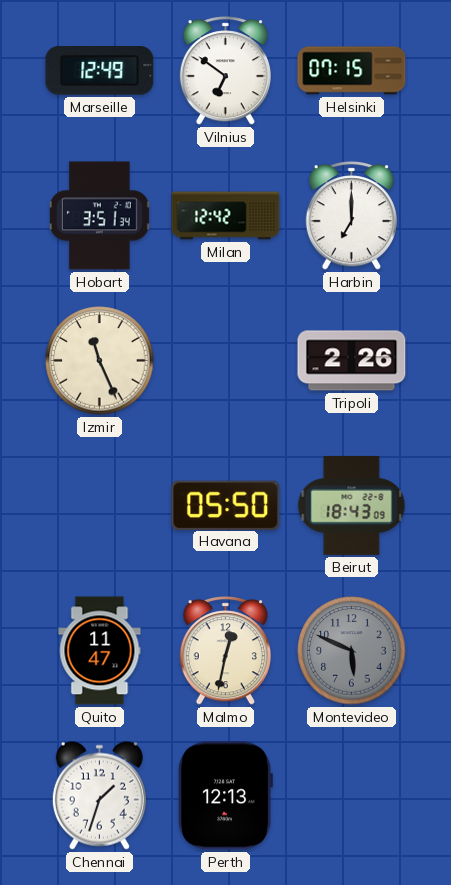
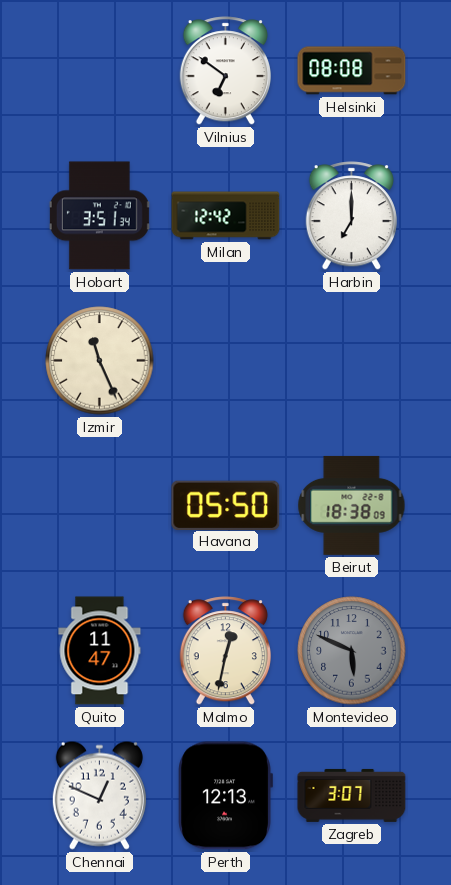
Marseille: 12:49 -> none
Helsinki: 07:15 -> 08:08
Tripoli: 2:26 -> none
Beirut: 18:43 -> 18:38
Chennai: 1:33 -> 12:49
Zagreb: none -> 3:07
